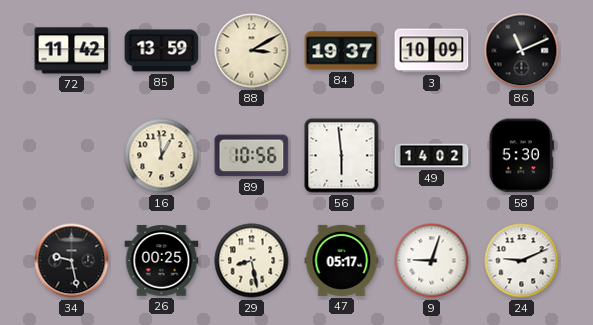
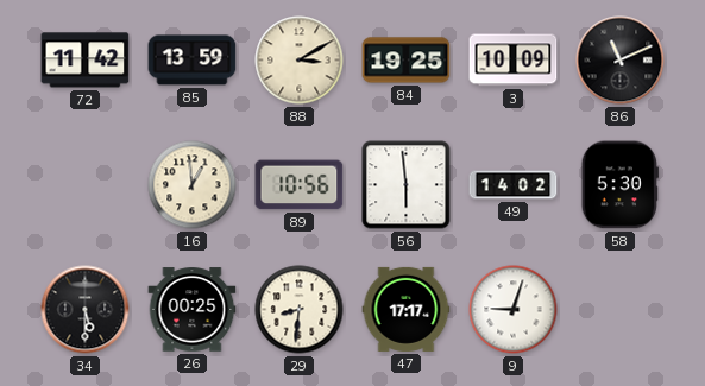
84: 19:37 -> 19:25
34: 9:28 -> 5:30
29: 8:28 -> 8:31
47: 05:17 -> 17:17
24: 9:11 -> none
